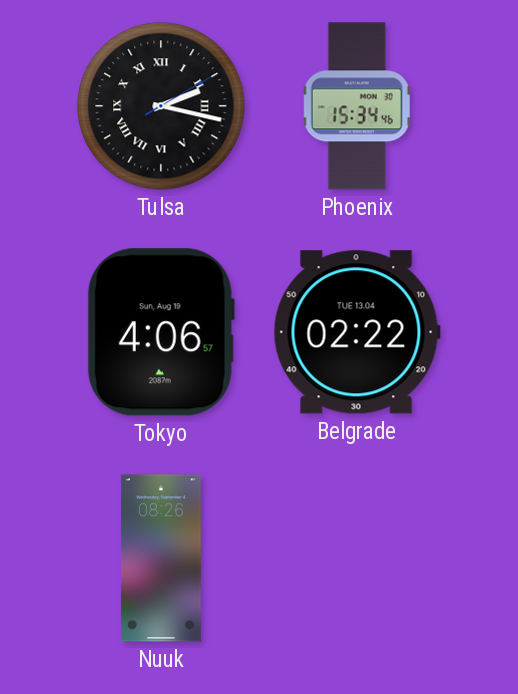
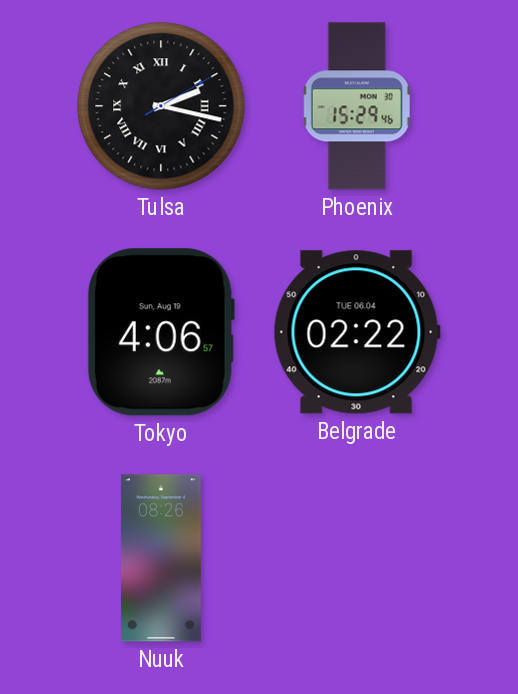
Phoenix: 15:34 -> 15:29
Belgrade date: TUE 13.04 -> TUE 06.04
